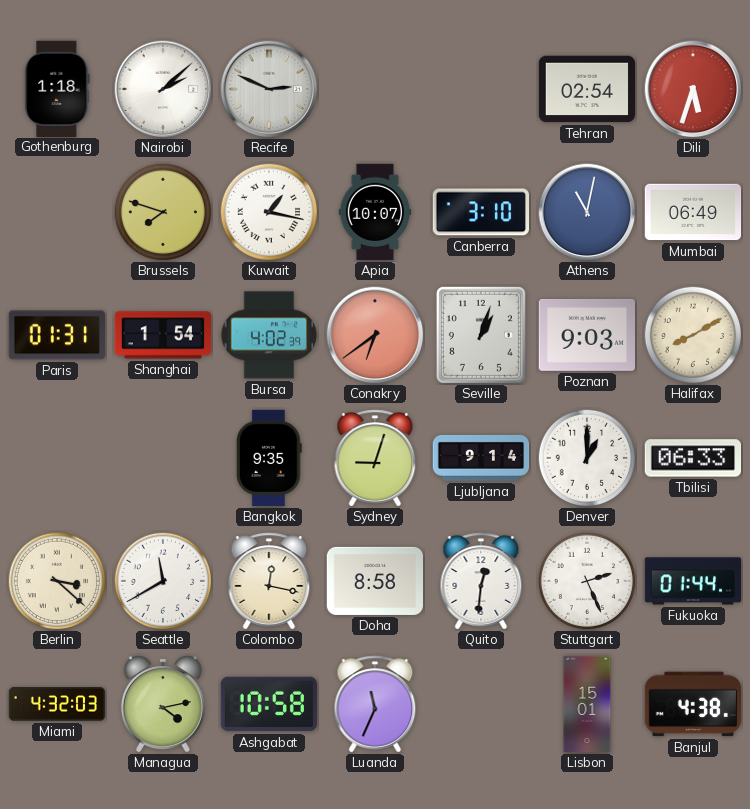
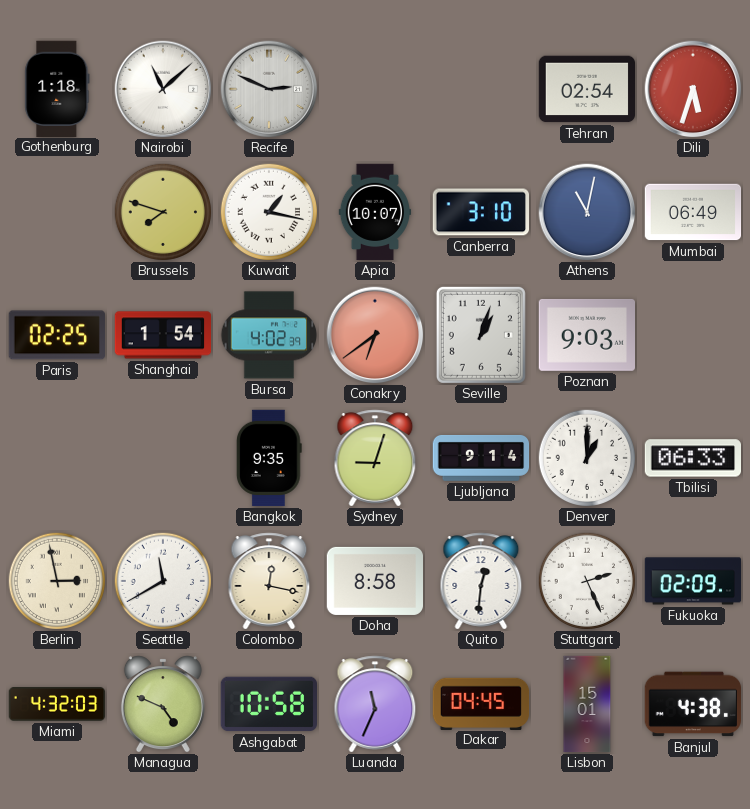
Nairobi: 2:08 -> 11:08
Paris: 01:31 -> 02:25
Halifax: 8:10 -> none
Berlin: 3:22 -> 2:58
Fukuoka: 01:44 -> 02:09
Managua: 4:13 -> 4:49
Dakar: none -> 04:45
